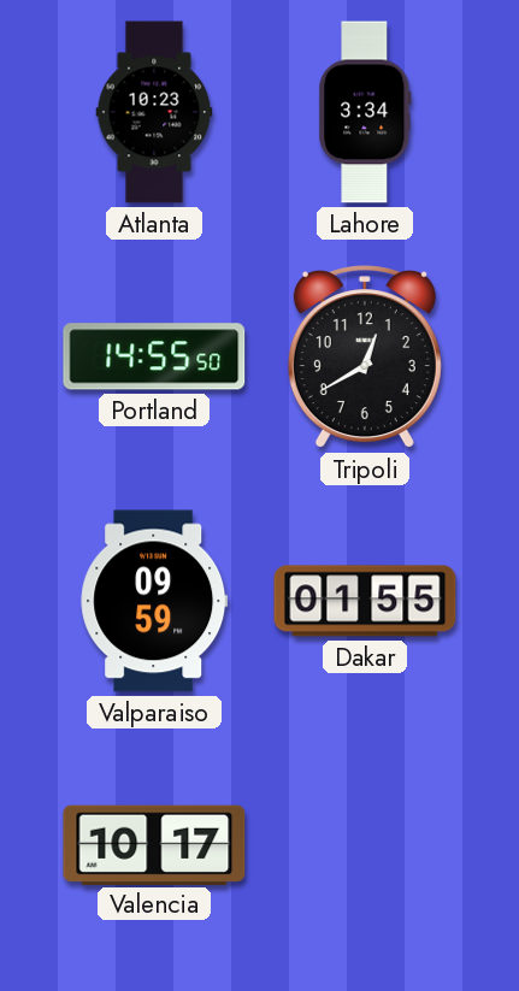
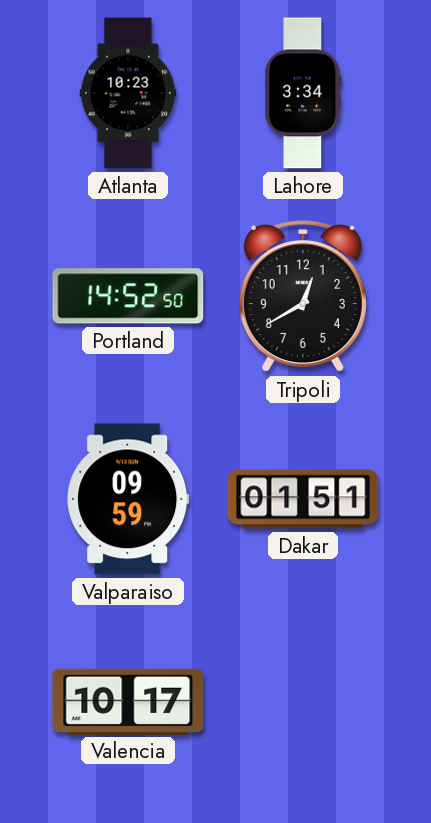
Portland: 14:55 -> 14:52
Dakar: 01:55 -> 01:51
